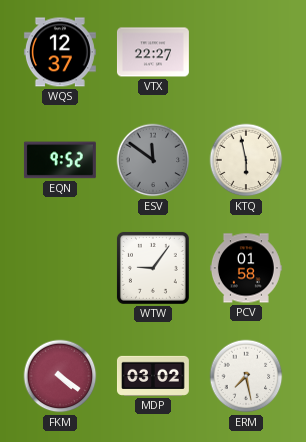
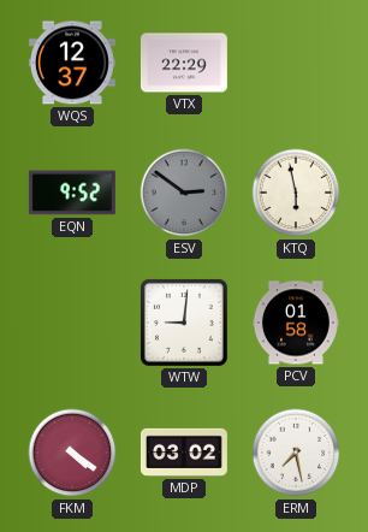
VTX: 22:27 -> 22:29
ESV: 11:51 -> 2:51
WTW: 9:06 -> 9:01
